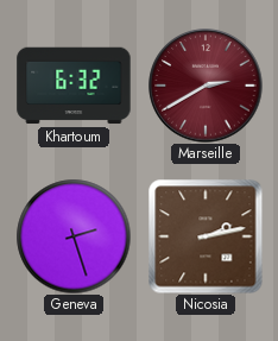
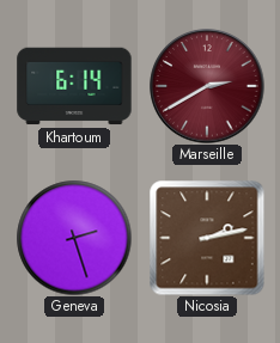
Khartoum: 6:32 -> 6:14
